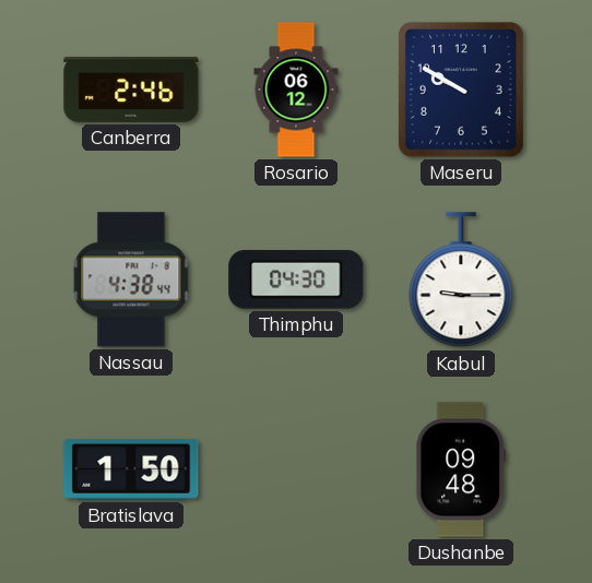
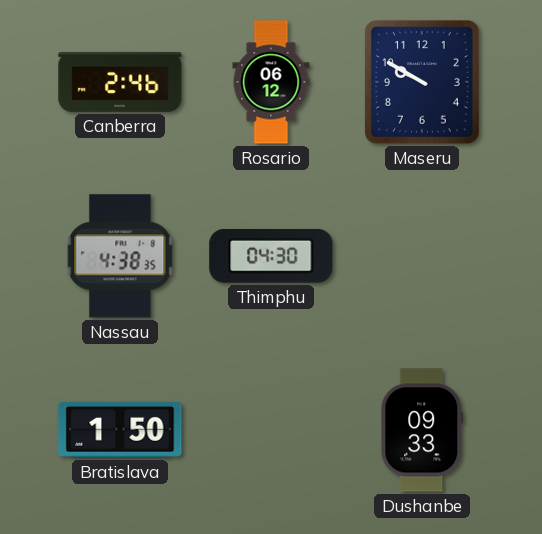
Nassau: 4:38:44 -> 4:38:35
Kabul: 9:15 -> none
Dushanbe: 09:48 -> 09:33
